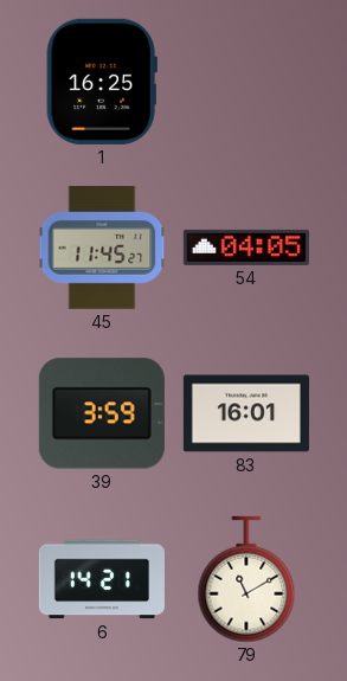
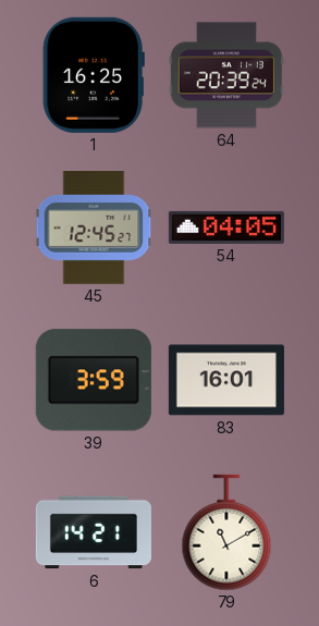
64: none -> 20:39
45: 11:45 -> 12:45
